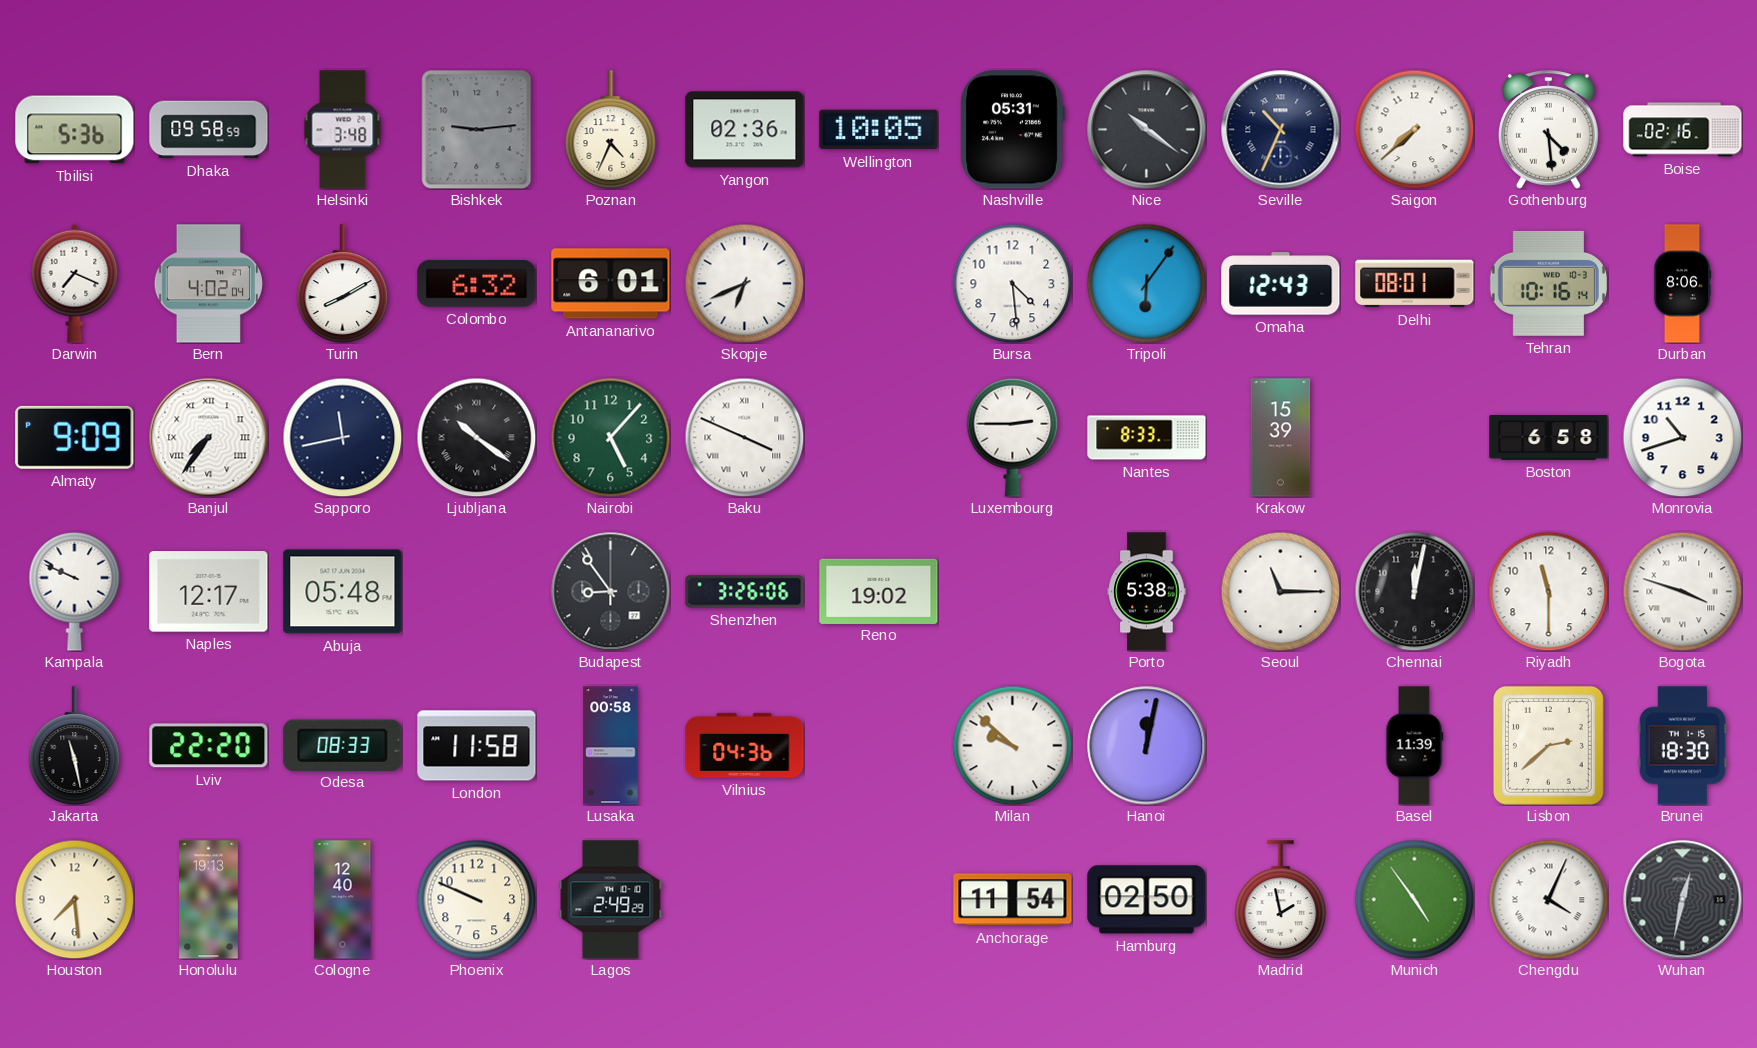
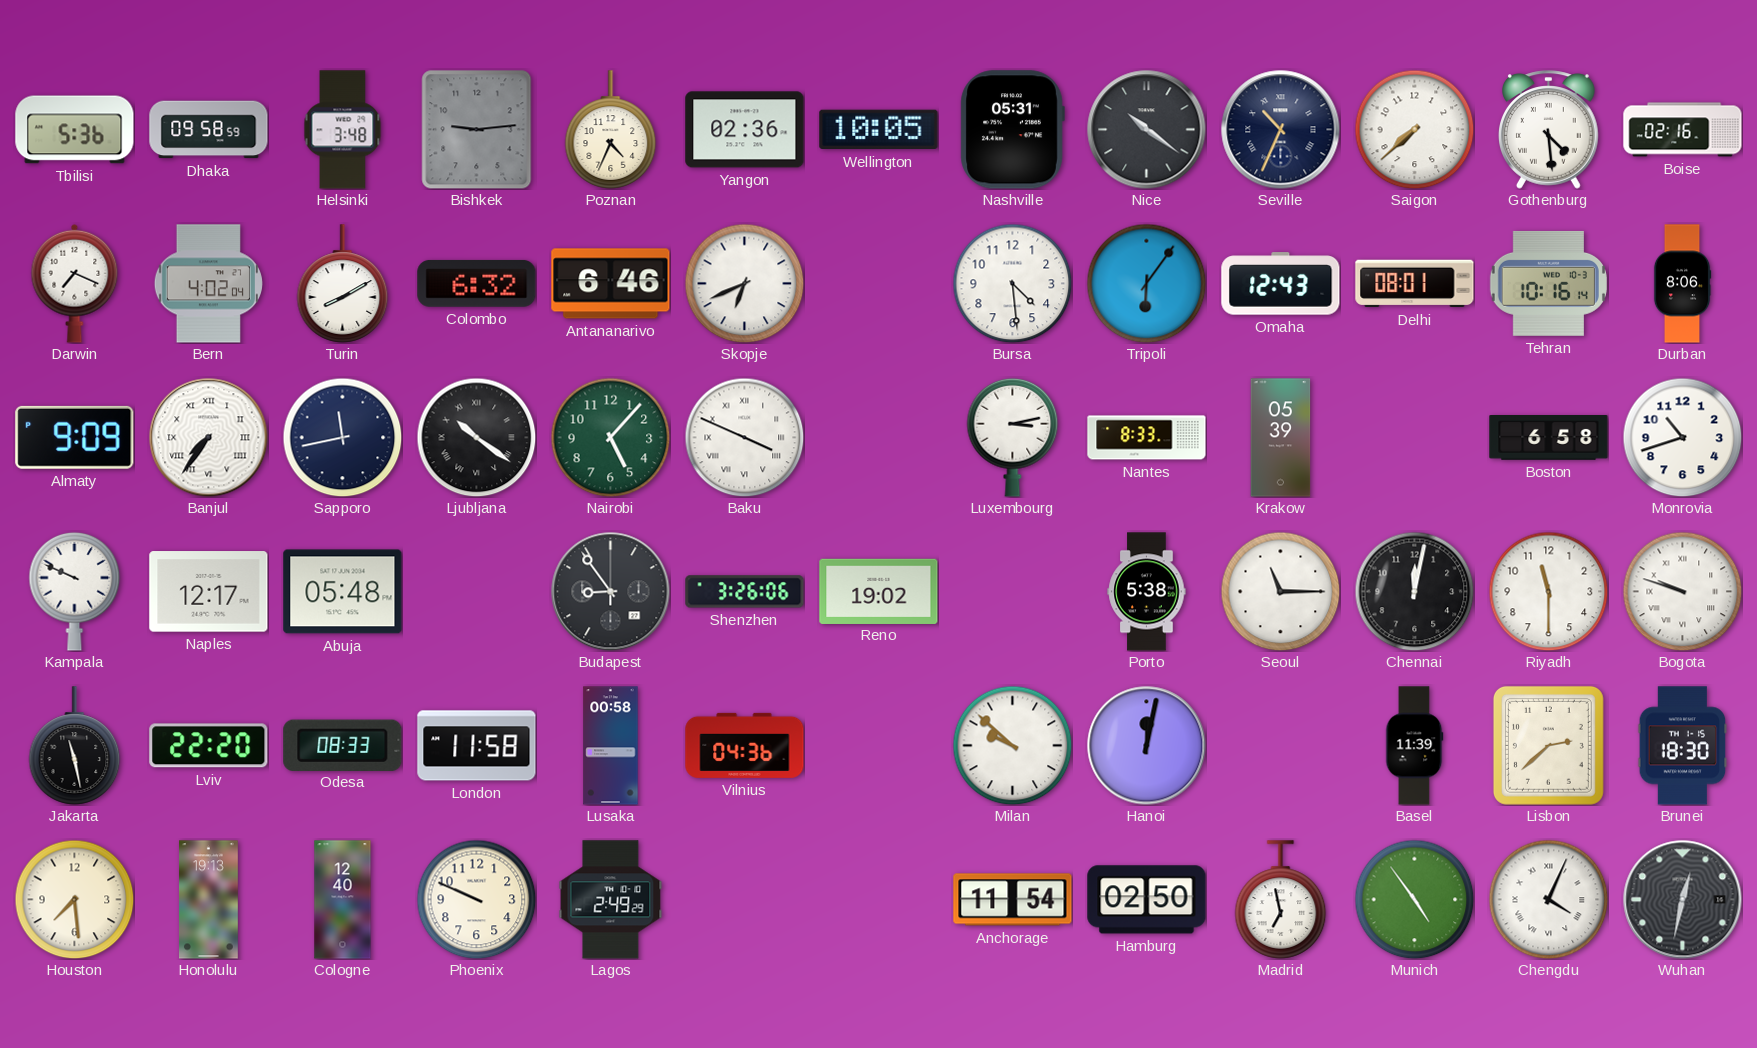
Antananarivo: 6:01 -> 6:46
Luxembourg: 2:45 -> 3:13
Krakow: 15:39 -> 05:39
Bogota: 3:48 -> 9:48
Madrid: 1:58 -> 6:58
